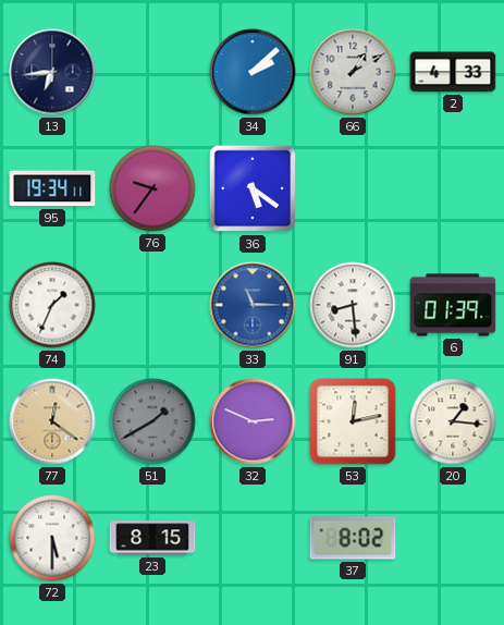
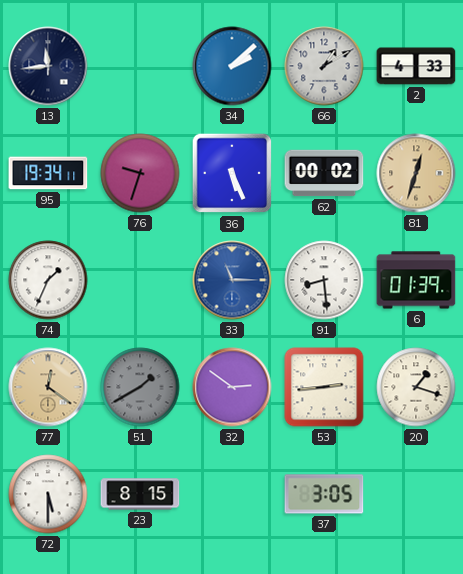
13: 6:44 -> 11:44
76: 9:36 -> 9:33
36: 5:21 -> 5:26
62: none -> 00:02
81: none -> 12:33
32: 2:49 -> 2:51
53: 12:13 -> 2:44
20: 1:16 -> 1:18
37: 8:02 -> 3:05
